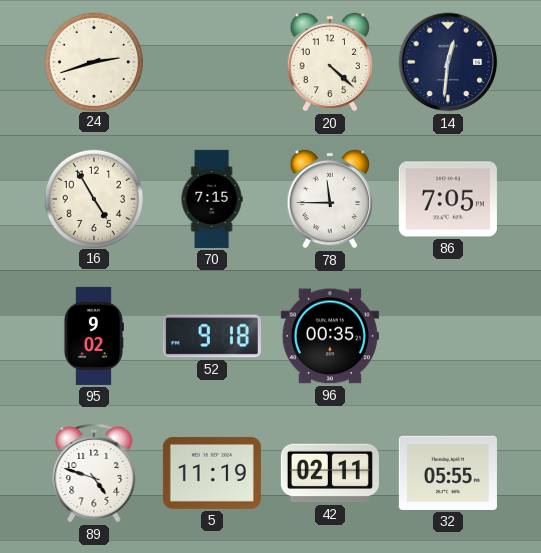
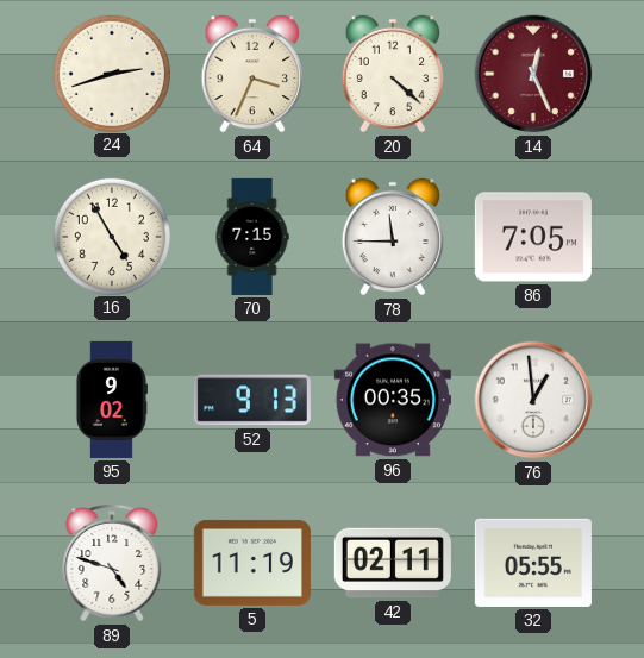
64: none -> 3:34
14: 12:31 -> 12:26
14 dial: navy -> burgundy
52: 9:18 -> 9:13
76: none -> 12:59
